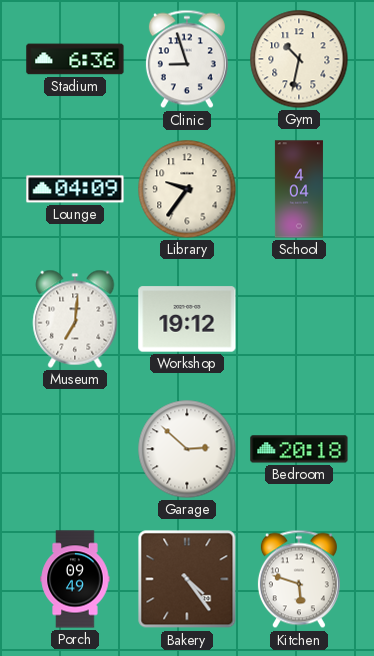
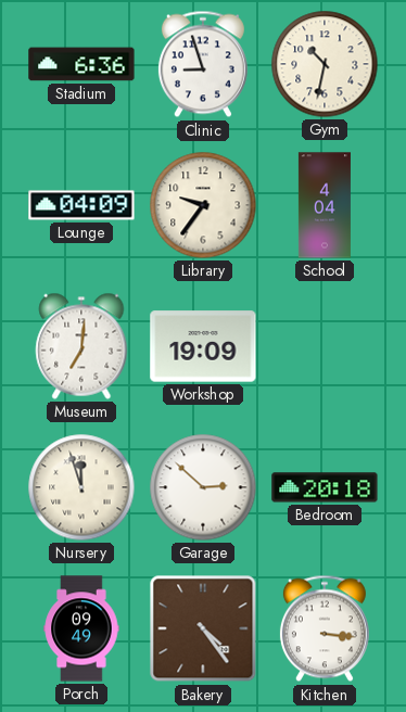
Workshop: 19:12 -> 19:09
Nursery: none -> 11:57
Kitchen: 5:48 -> 3:16
